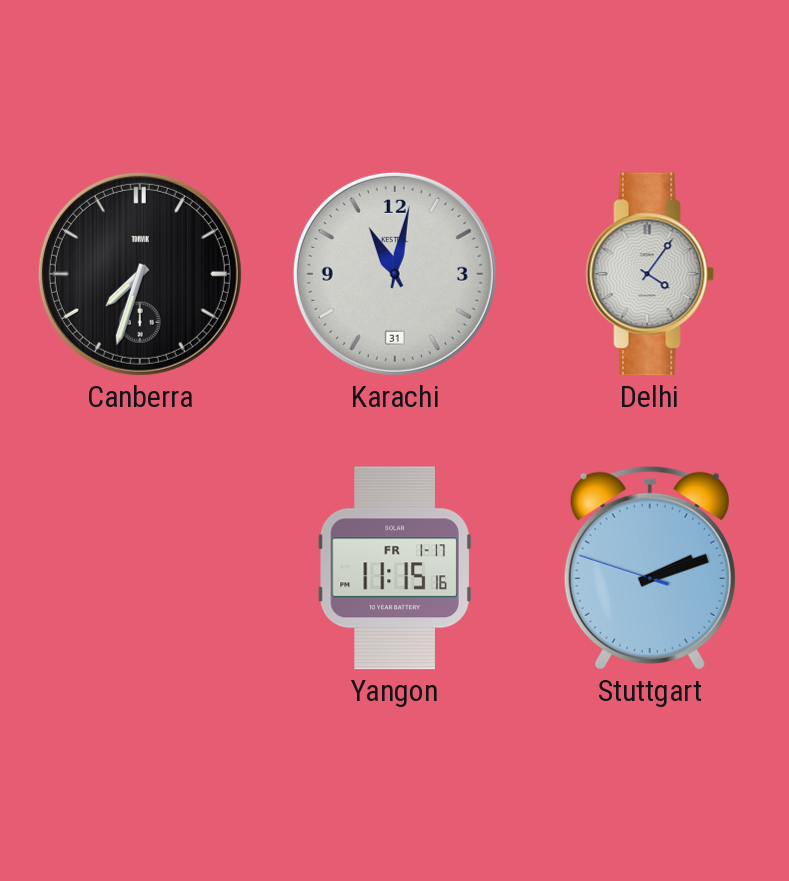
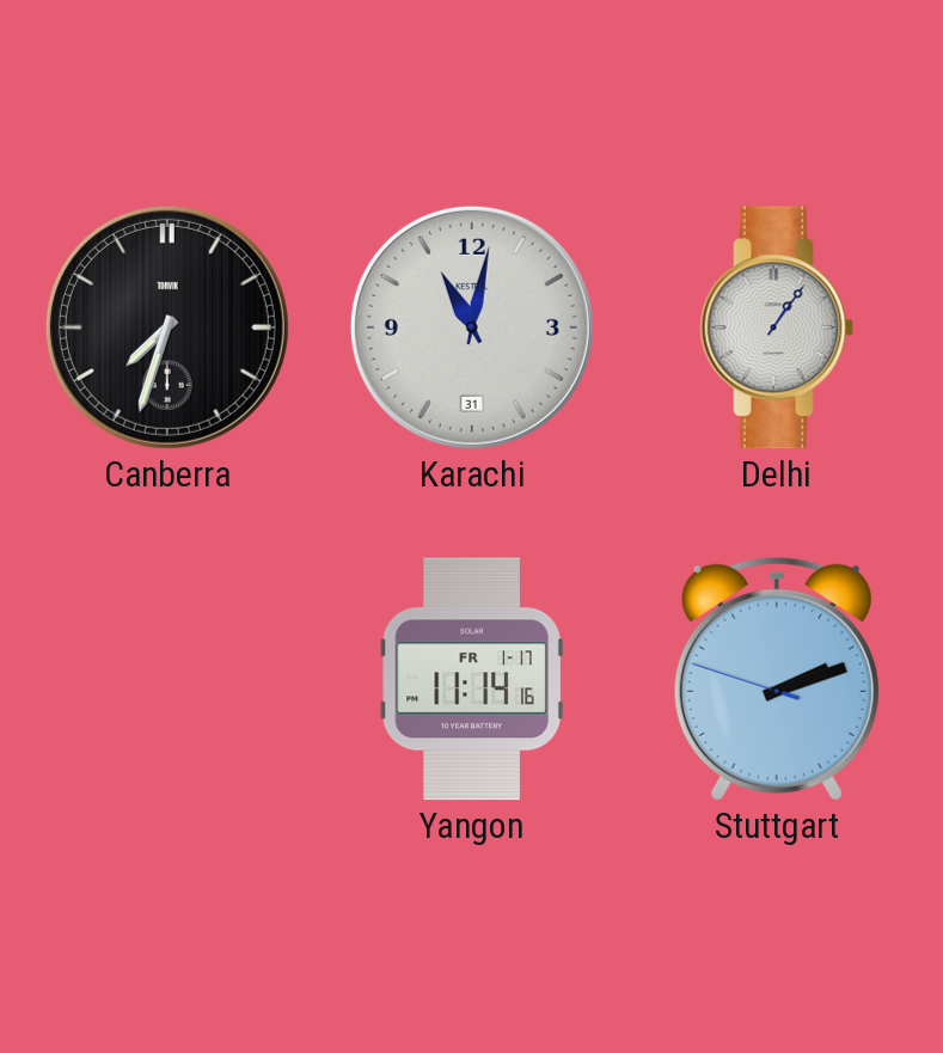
Delhi: 4:06 -> 1:06
Yangon: 11:15 -> 11:14
